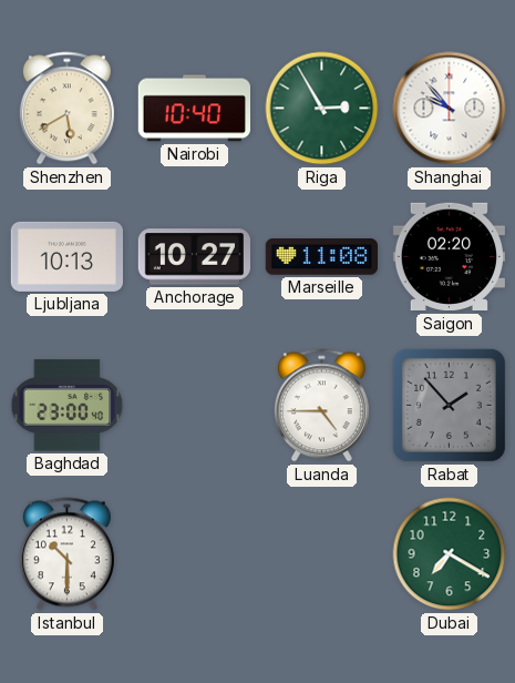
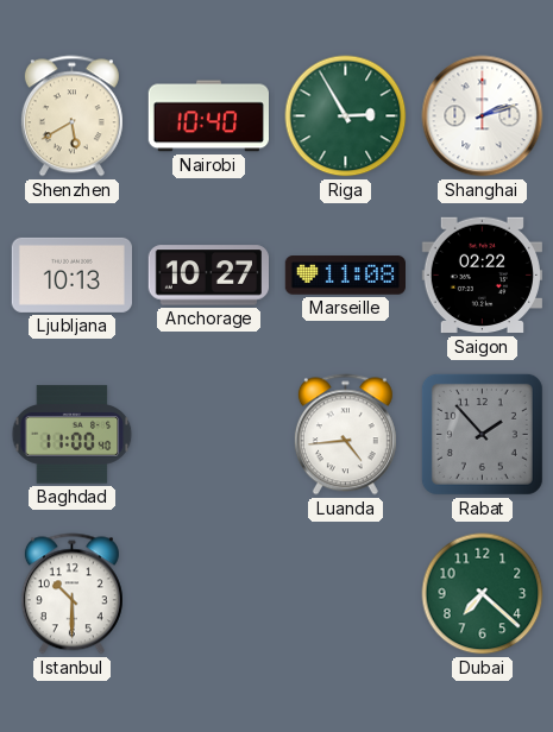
Shanghai: 9:53 -> 2:12
Saigon: 02:20 -> 02:22
Baghdad: 23:00 -> 11:00
Luanda: 4:45 -> 4:44
Dubai: 7:20 -> 7:22
